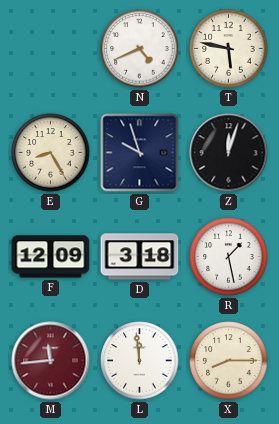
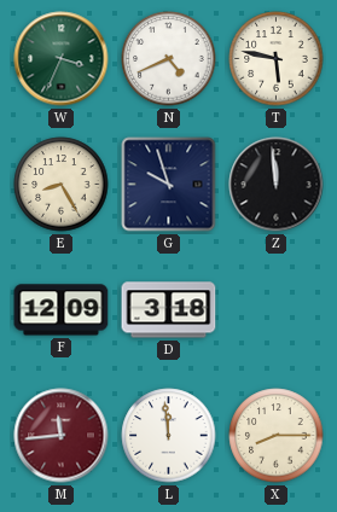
W: none -> 3:34
Z: 12:03 -> 11:59
R: 1:28 -> none
